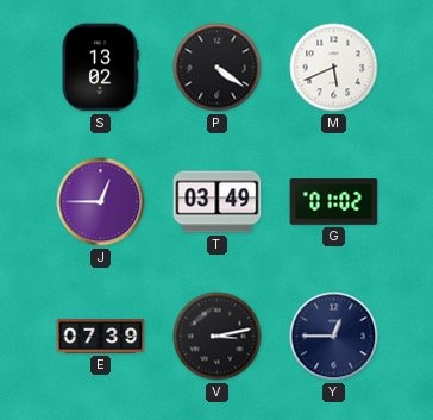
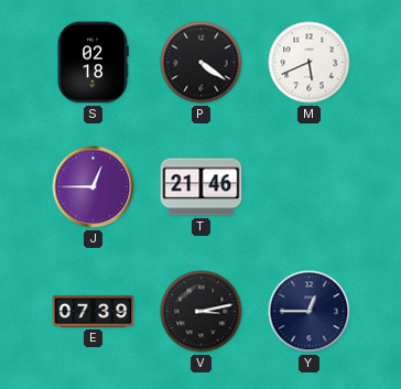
S: 13:02 -> 02:18
T: 03:49 -> 21:46
G: 01:02 -> none
